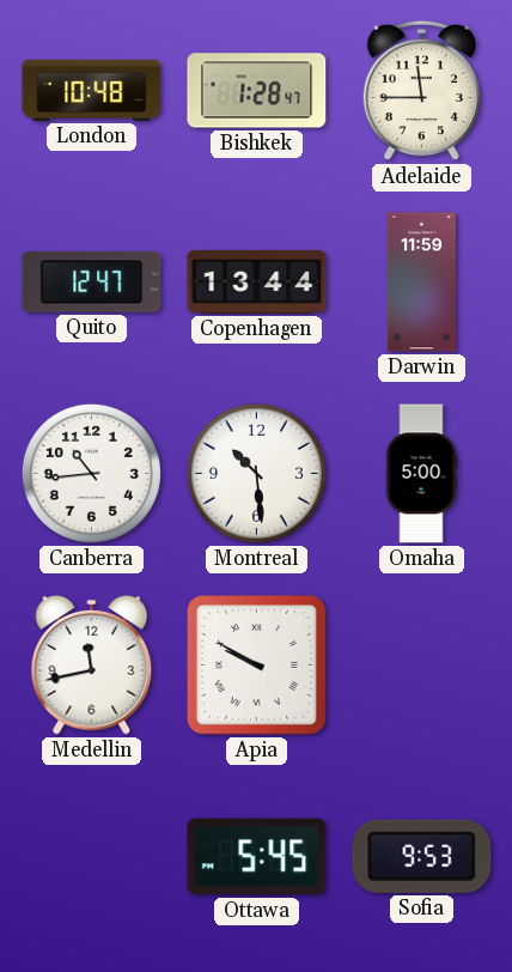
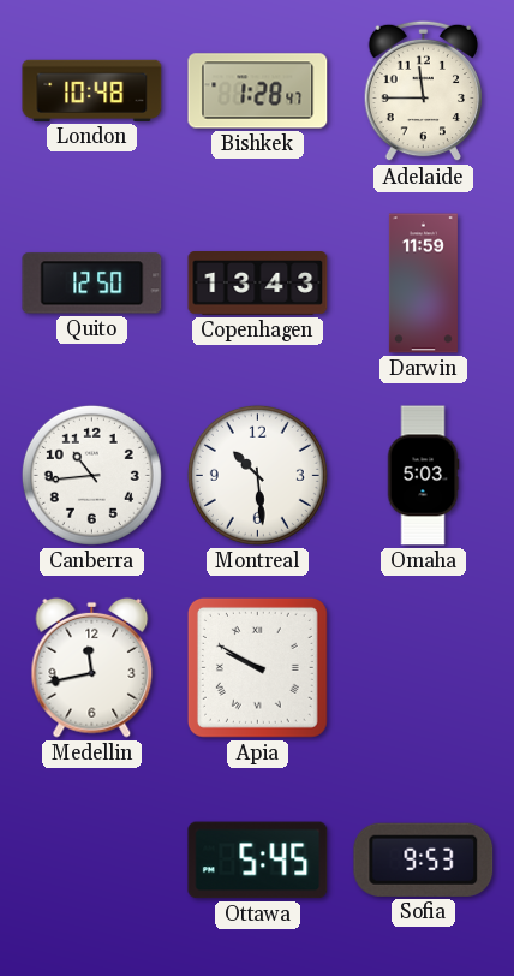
Quito: 12:47 -> 12:50
Copenhagen: 13:44 -> 13:43
Omaha: 5:00 -> 5:03
